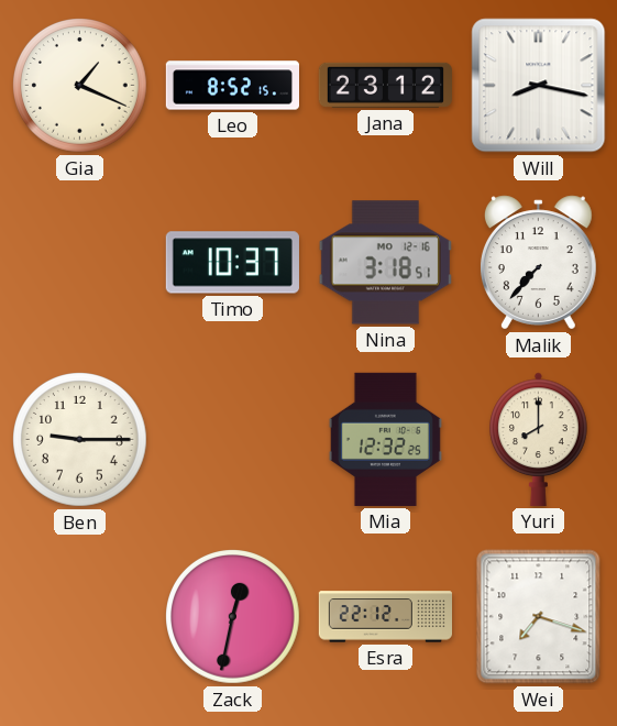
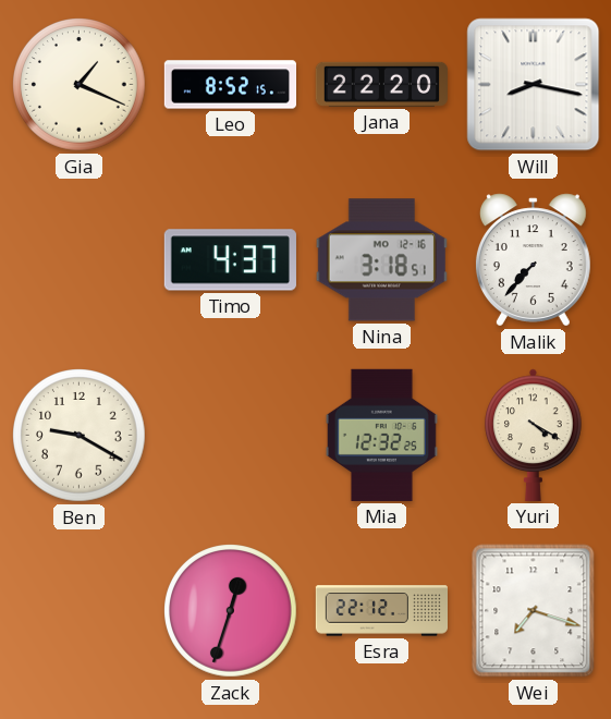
Jana: 23:12 -> 22:20
Timo: 10:37 -> 4:37
Ben: 9:15 -> 9:20
Yuri: 8:00 -> 4:20
Zack: 12:32 -> 12:33
